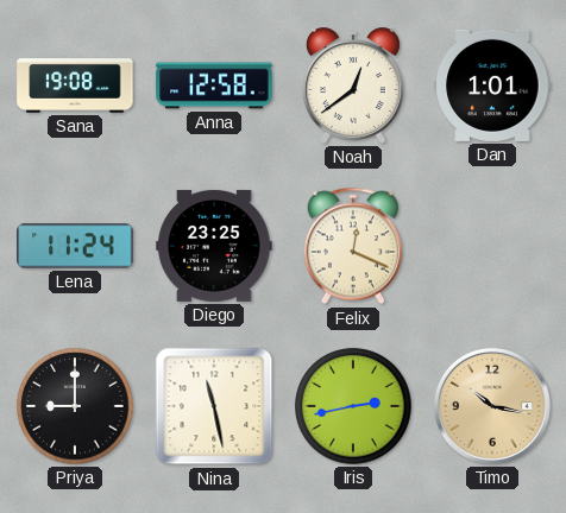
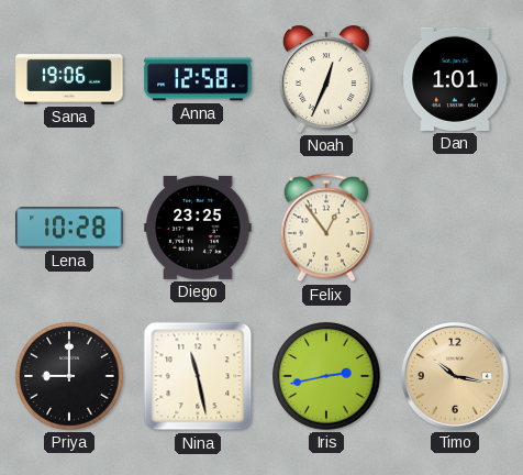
Sana: 19:08 -> 19:06
Noah: 12:39 -> 12:34
Lena: 11:24 -> 10:28
Felix: 12:19 -> 12:54
